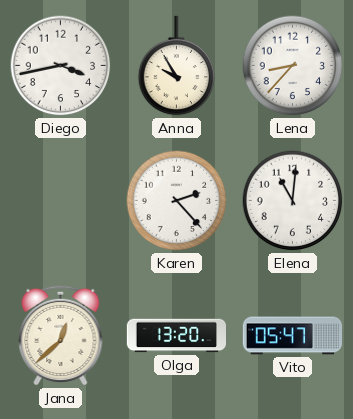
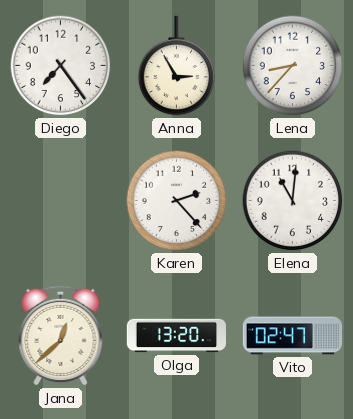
Diego: 3:43 -> 7:24
Anna: 9:55 -> 2:55
Vito: 05:47 -> 02:47
